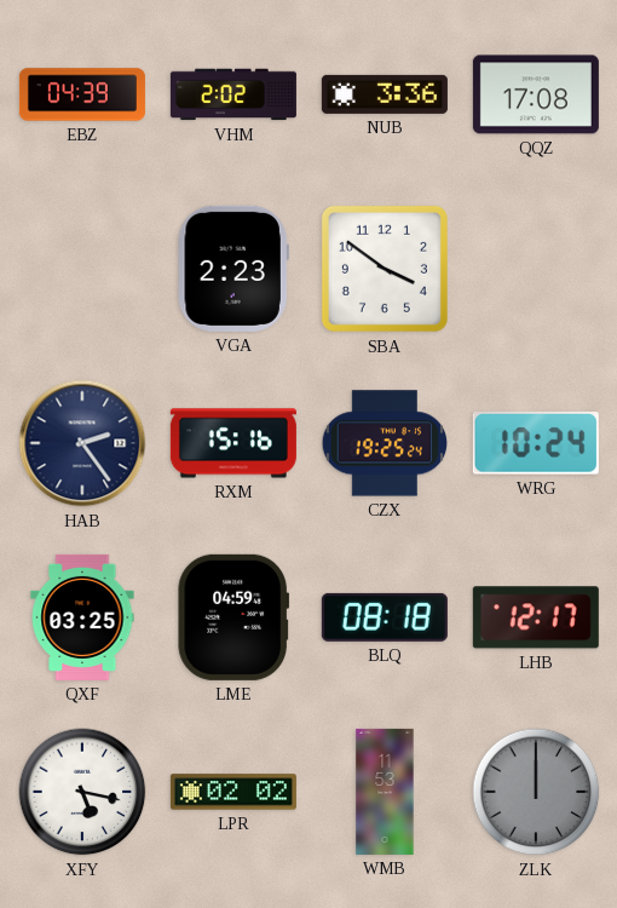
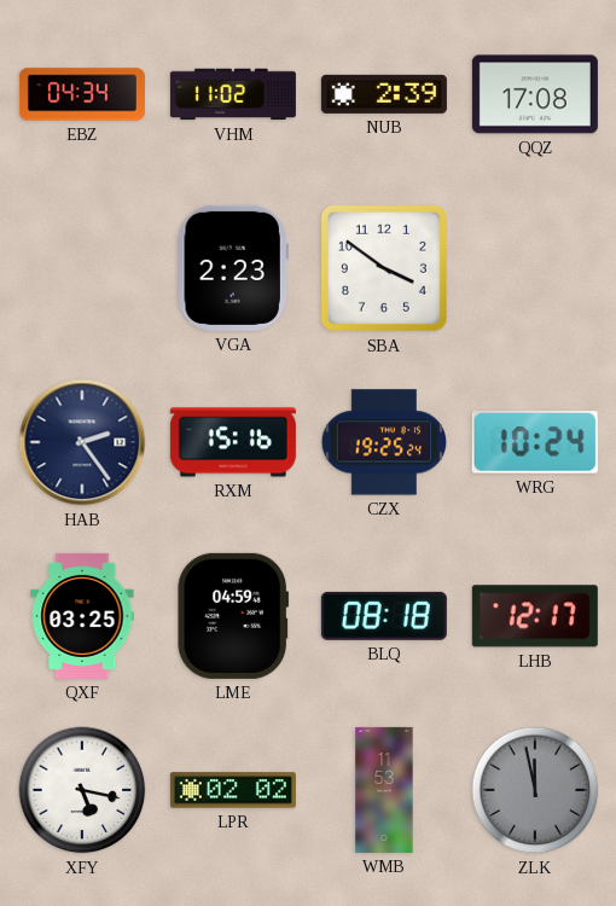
EBZ: 04:39 -> 04:34
VHM: 2:02 -> 11:02
NUB: 3:36 -> 2:39
ZLK: 12:00 -> 11:58
